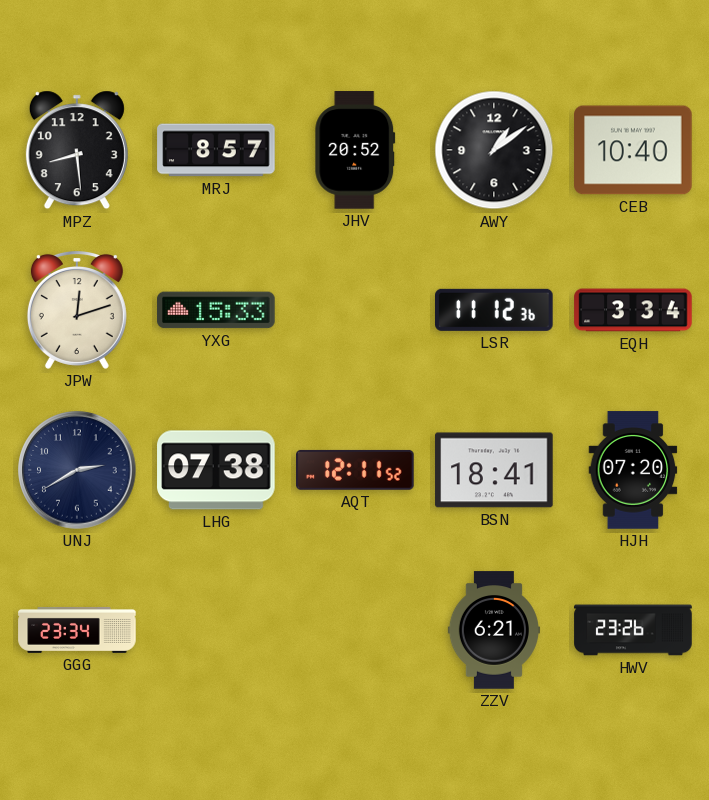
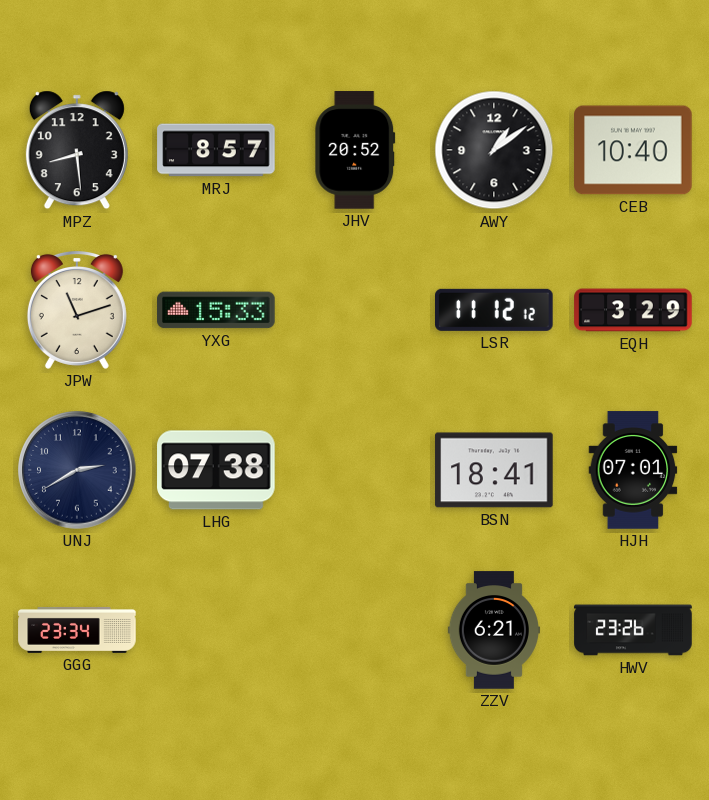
JPW: 12:12 -> 11:12
LSR: 11:12:36 -> 11:12:12
EQH: 3:34 -> 3:29
AQT: 12:11 -> none
HJH: 07:20 -> 07:01
